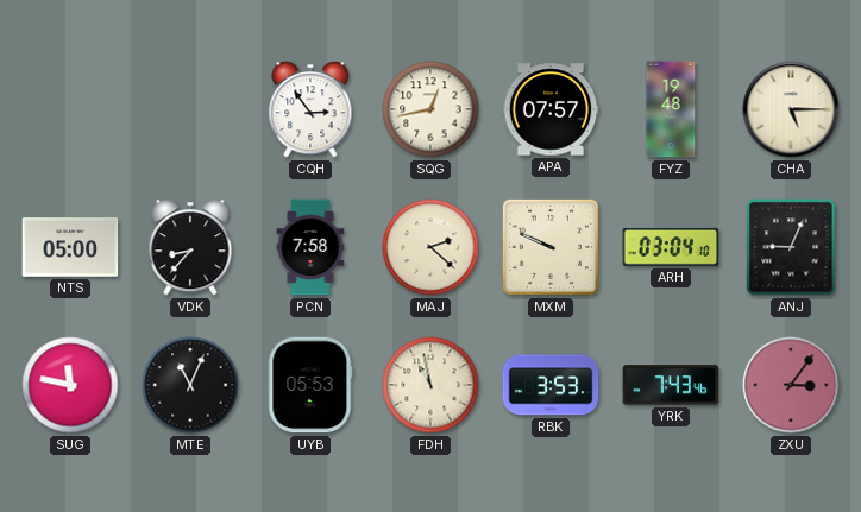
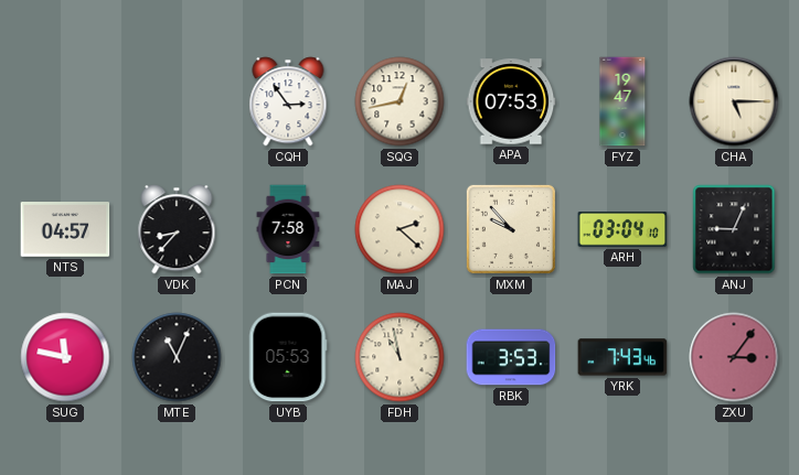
APA: 07:57 -> 07:53
FYZ: 19:48 -> 19:47
NTS: 05:00 -> 04:57
MXM: 9:49 -> 9:53
